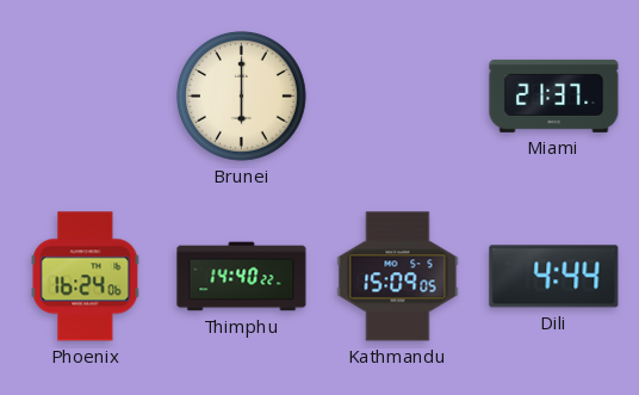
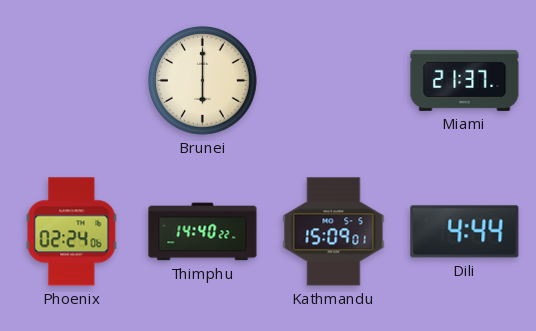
Phoenix: 16:24 -> 02:24
Kathmandu: 15:09:05 -> 15:09:01
